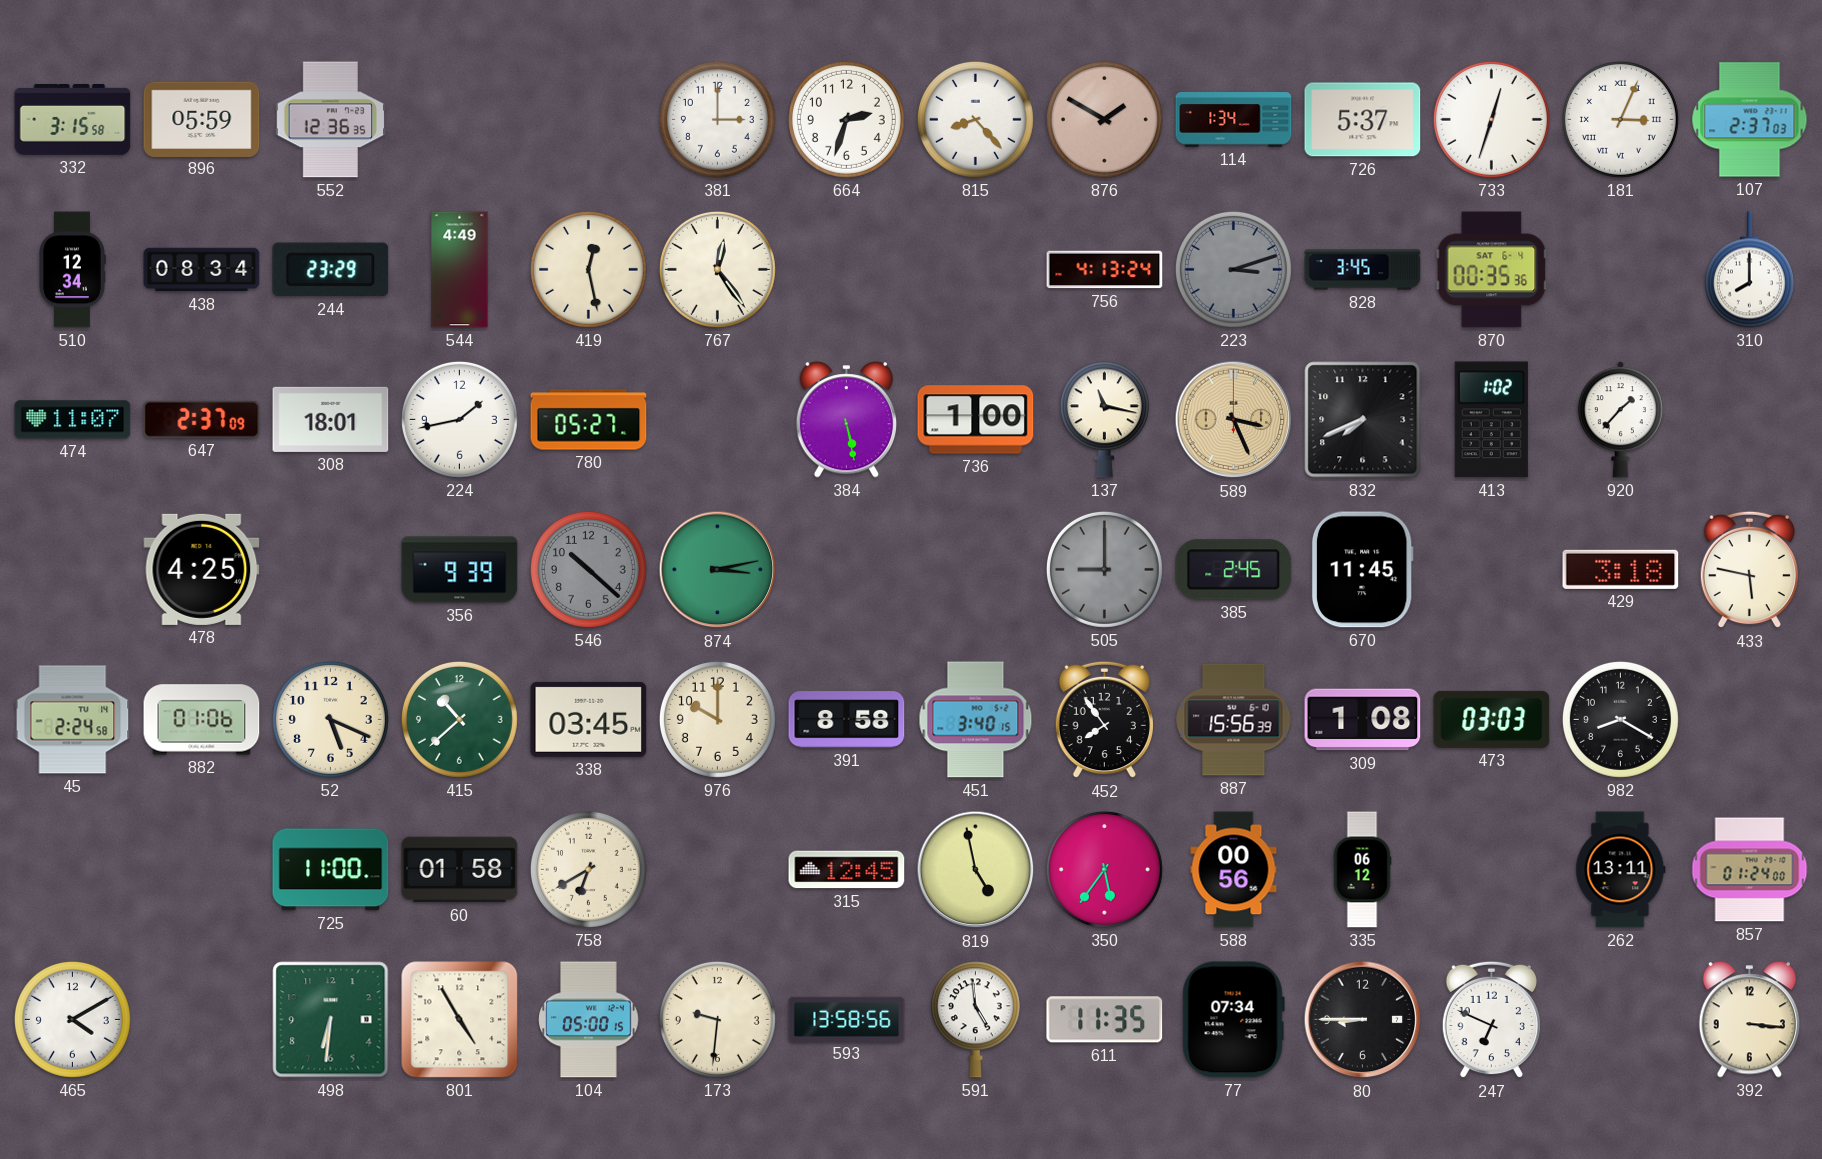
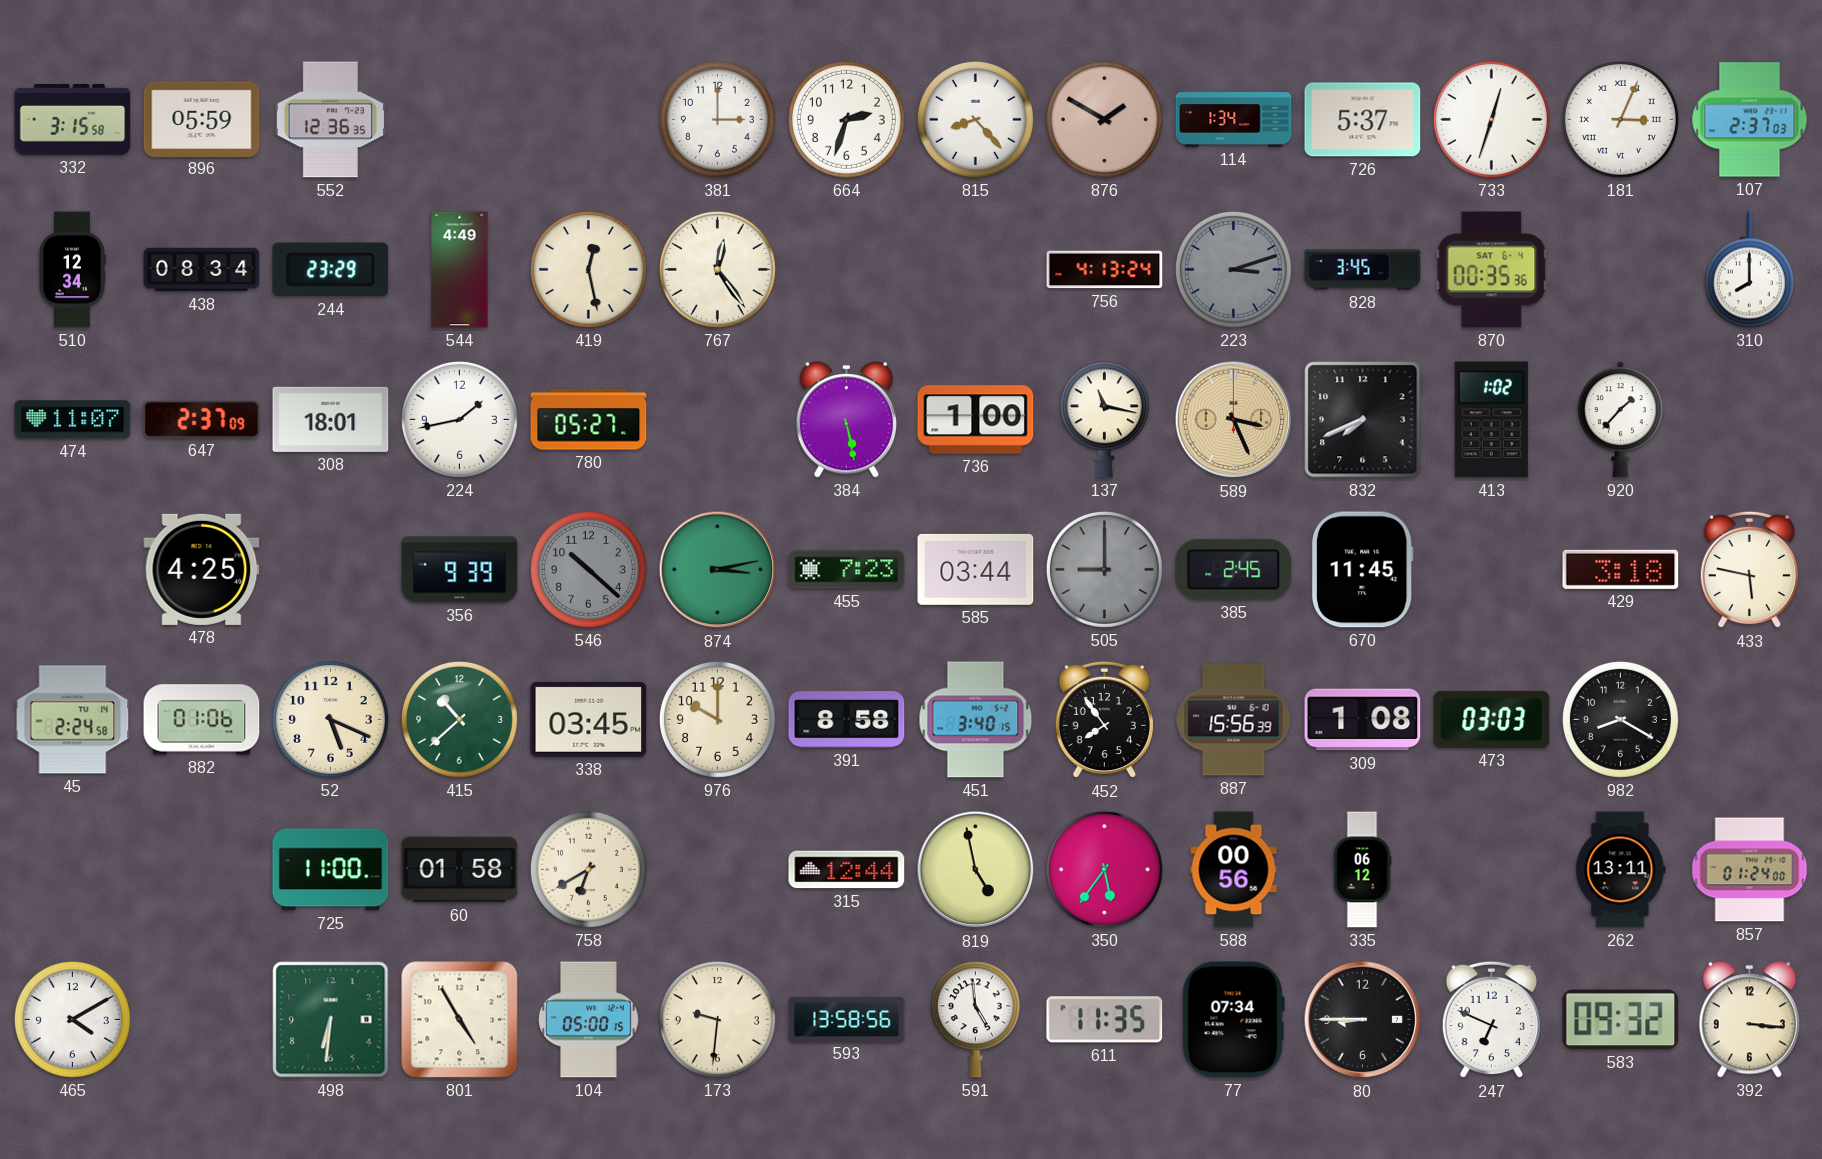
455: none -> 7:23
585: none -> 03:44
315: 12:45 -> 12:44
583: none -> 09:32
